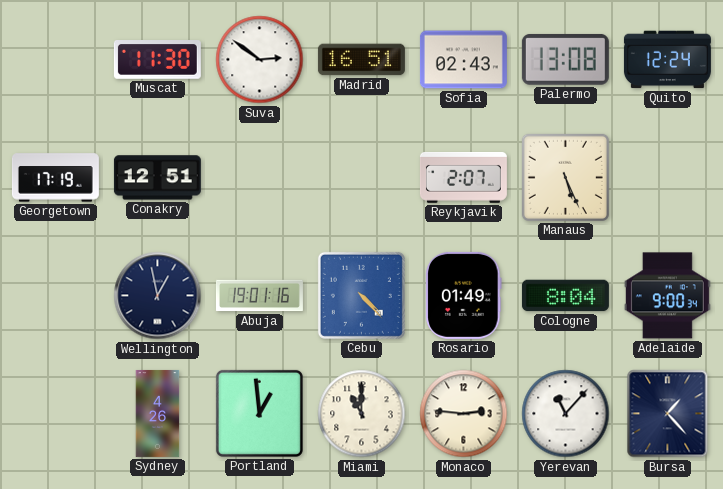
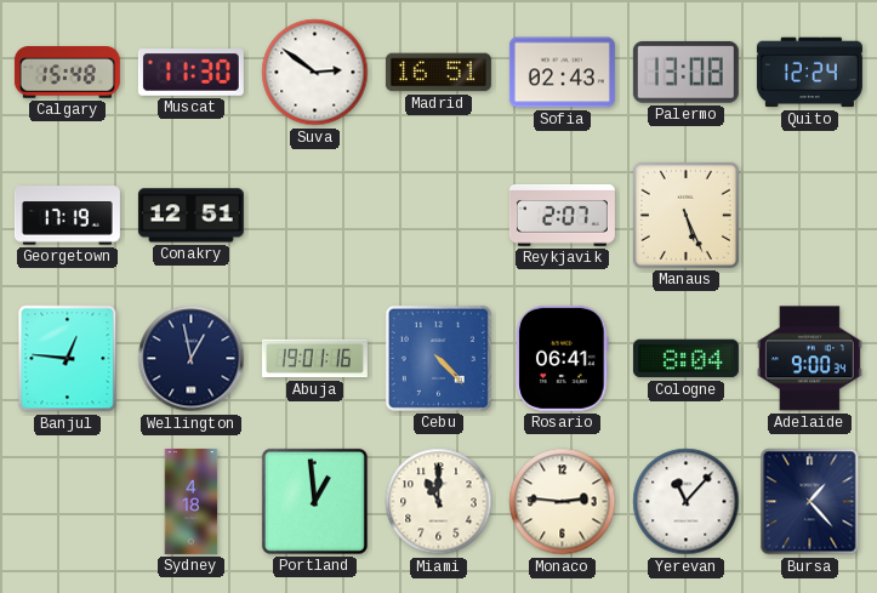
Calgary: none -> 15:48
Banjul: none -> 12:46
Rosario: 01:49 -> 06:41
Sydney: 4:26 -> 4:18
